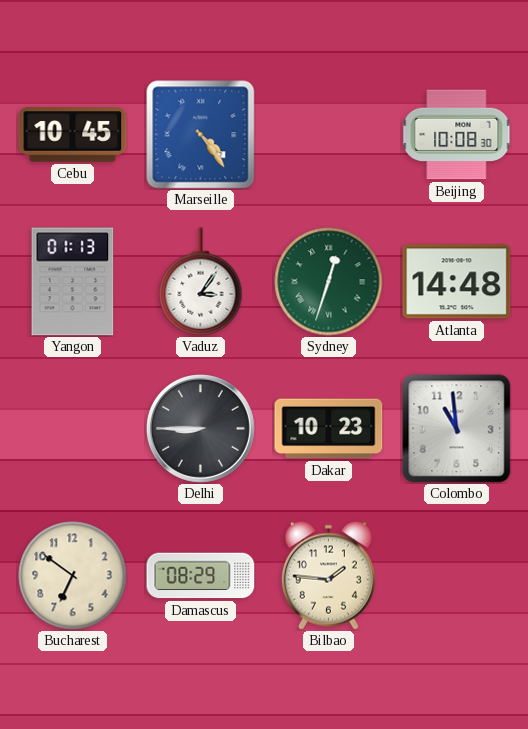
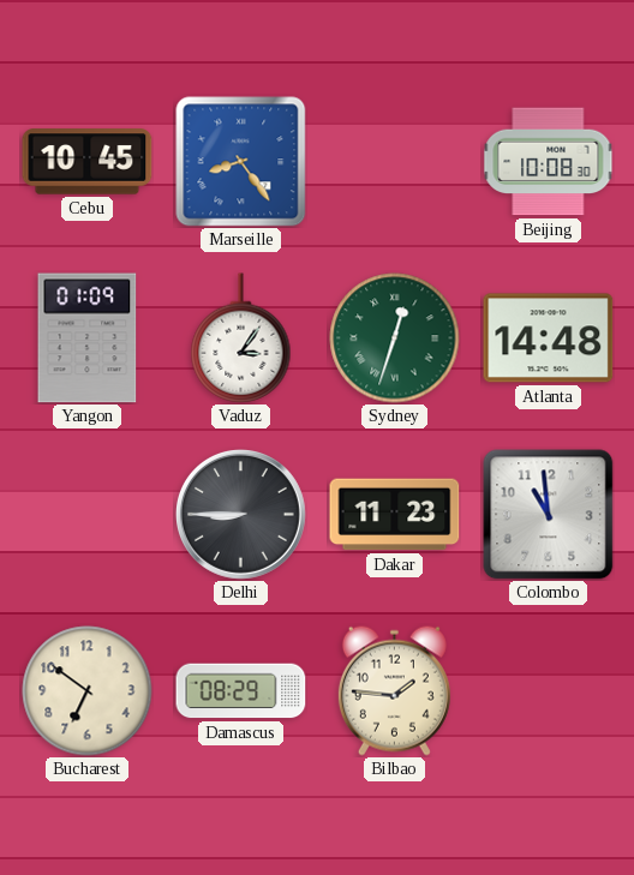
Marseille: 4:24 -> 8:24
Yangon: 01:13 -> 01:09
Dakar: 10:23 -> 11:23
